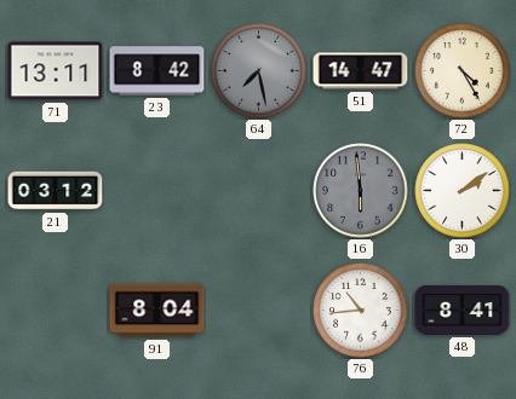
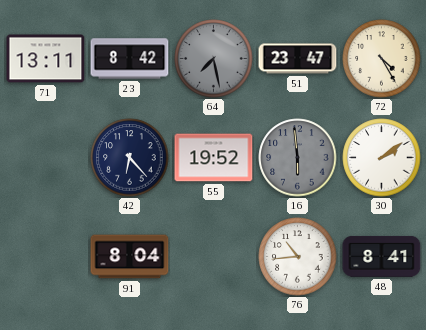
51: 14:47 -> 23:47
21: 03:12 -> none
42: none -> 6:23
55: none -> 19:52
